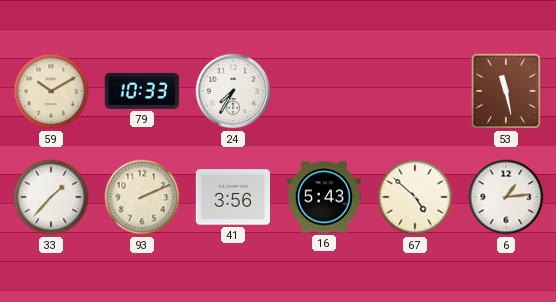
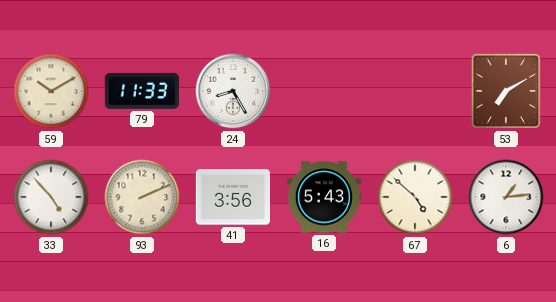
79: 10:33 -> 11:33
24: 7:35 -> 8:25
53: 11:28 -> 7:10
33: 1:37 -> 4:53
